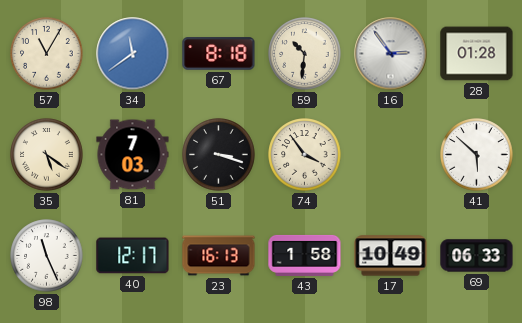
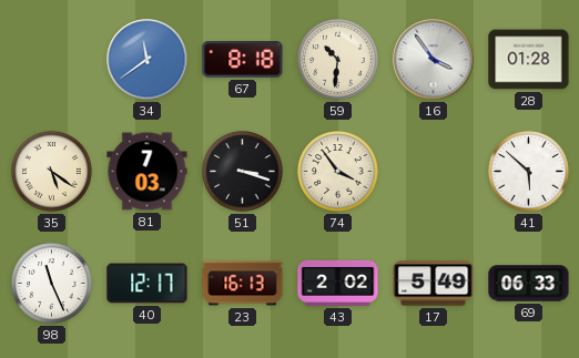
57: 11:05 -> none
16: 2:54 -> 3:54
43: 1:58 -> 2:02
17: 10:49 -> 5:49
